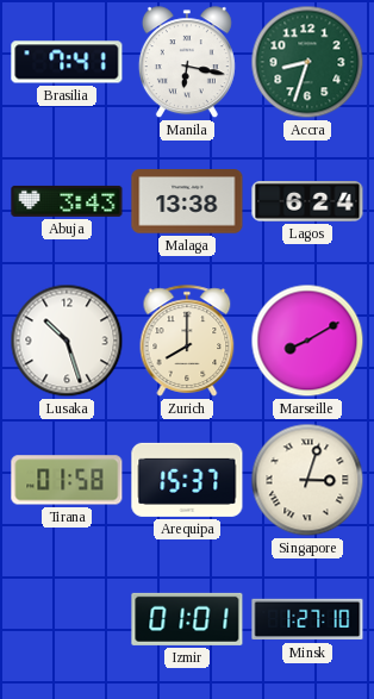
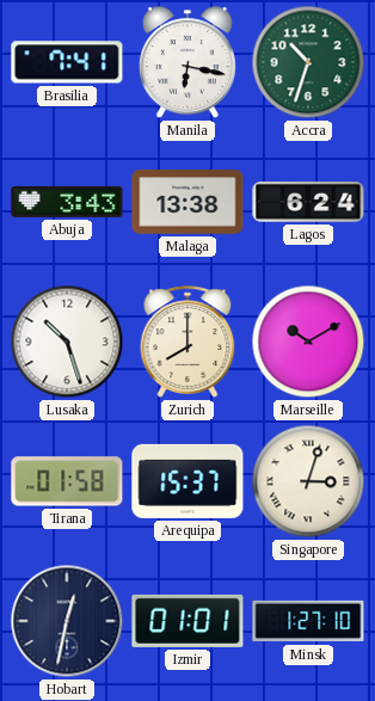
Accra: 8:33 -> 10:33
Marseille: 8:10 -> 10:10
Hobart: none -> 12:32
